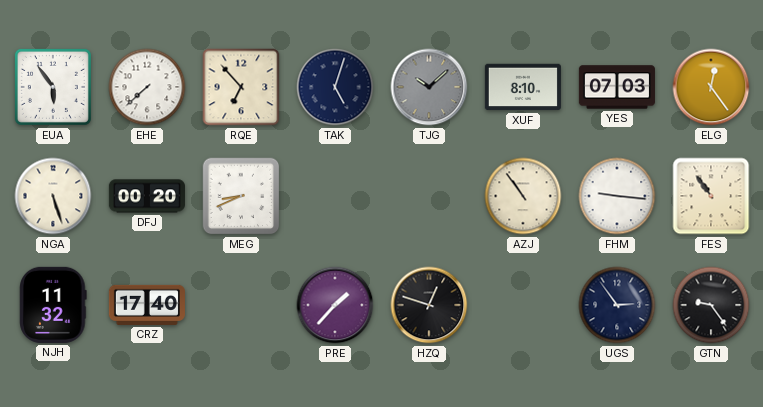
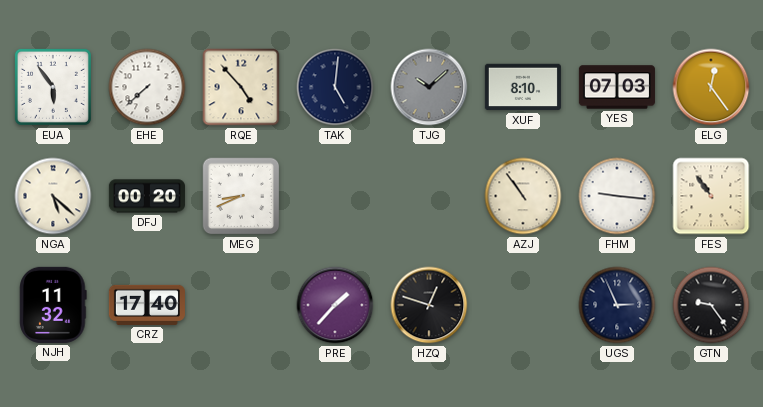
RQE: 6:53 -> 4:53
TAK: 5:03 -> 5:01
NGA: 5:27 -> 5:22
UGS: 2:54 -> 2:56
